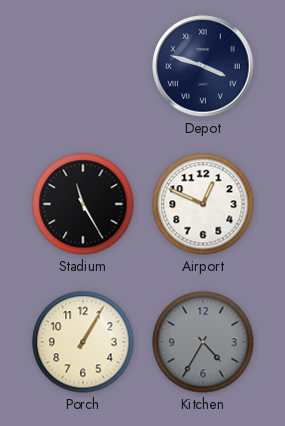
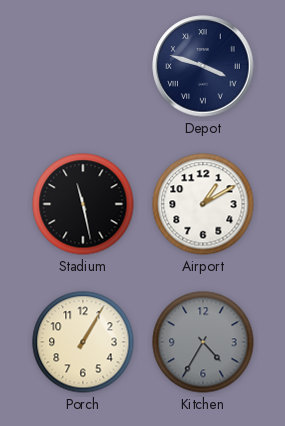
Stadium: 11:25 -> 11:28
Airport: 12:49 -> 1:10
